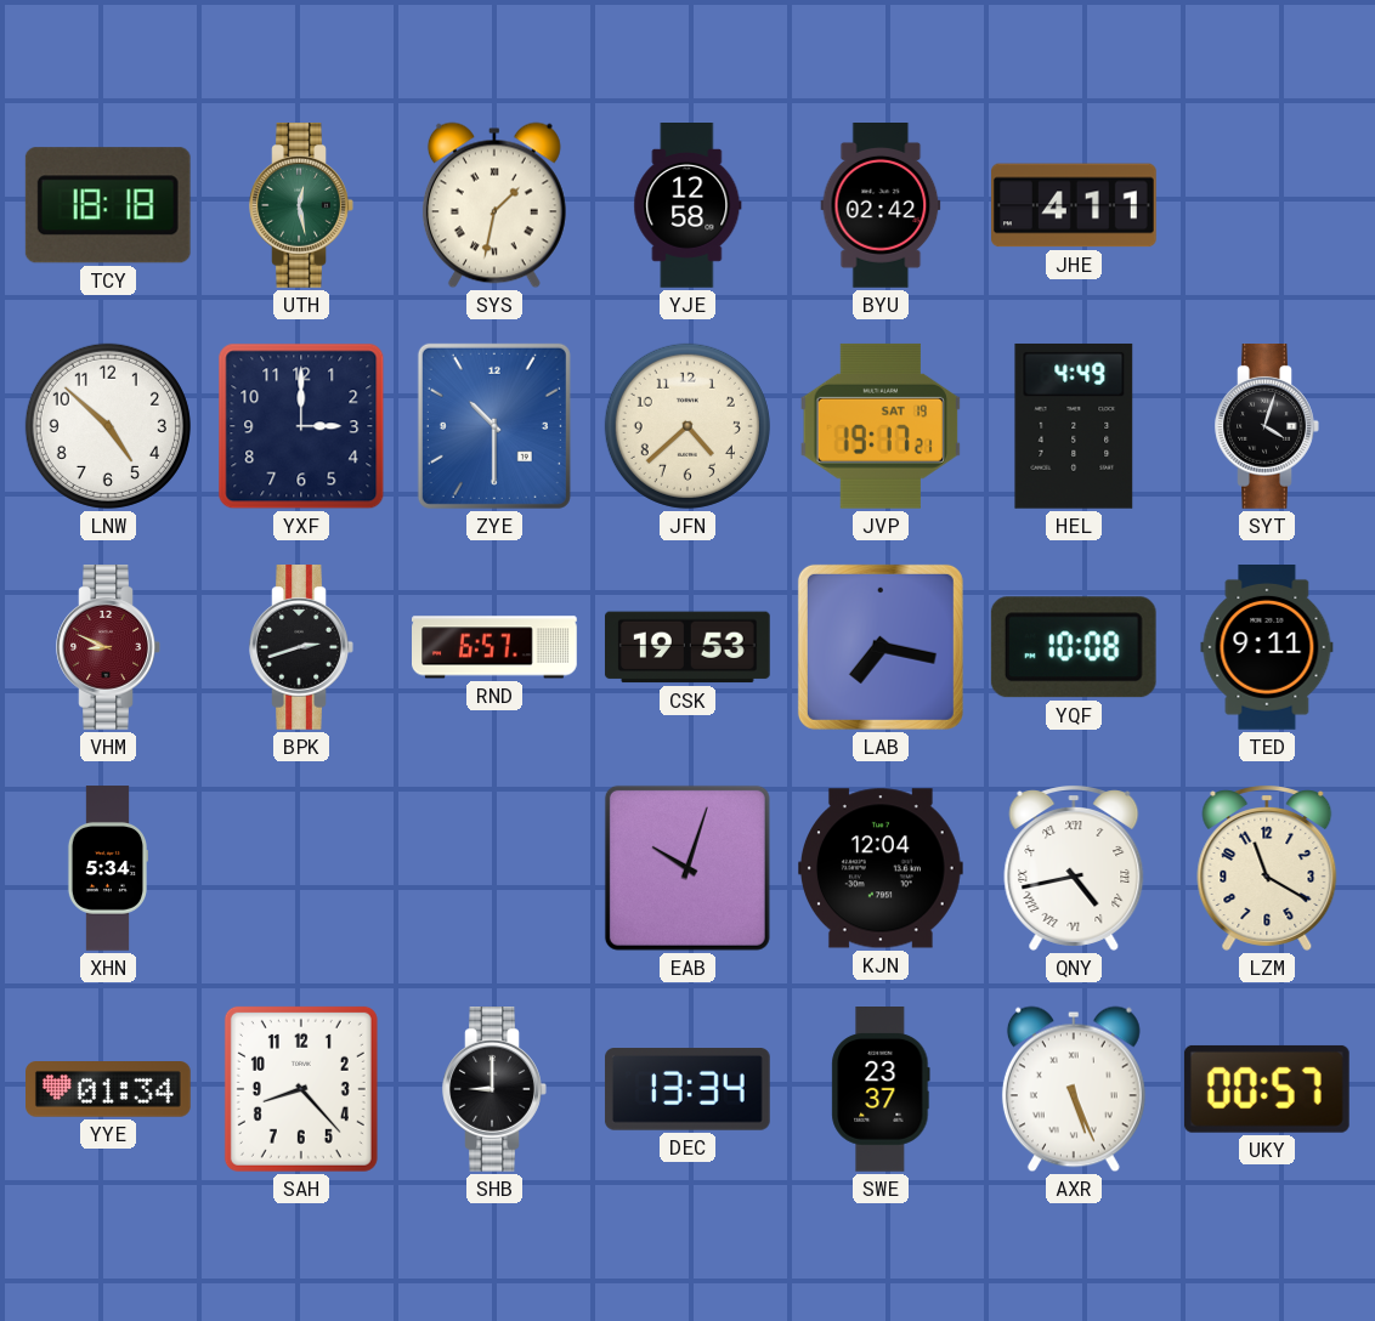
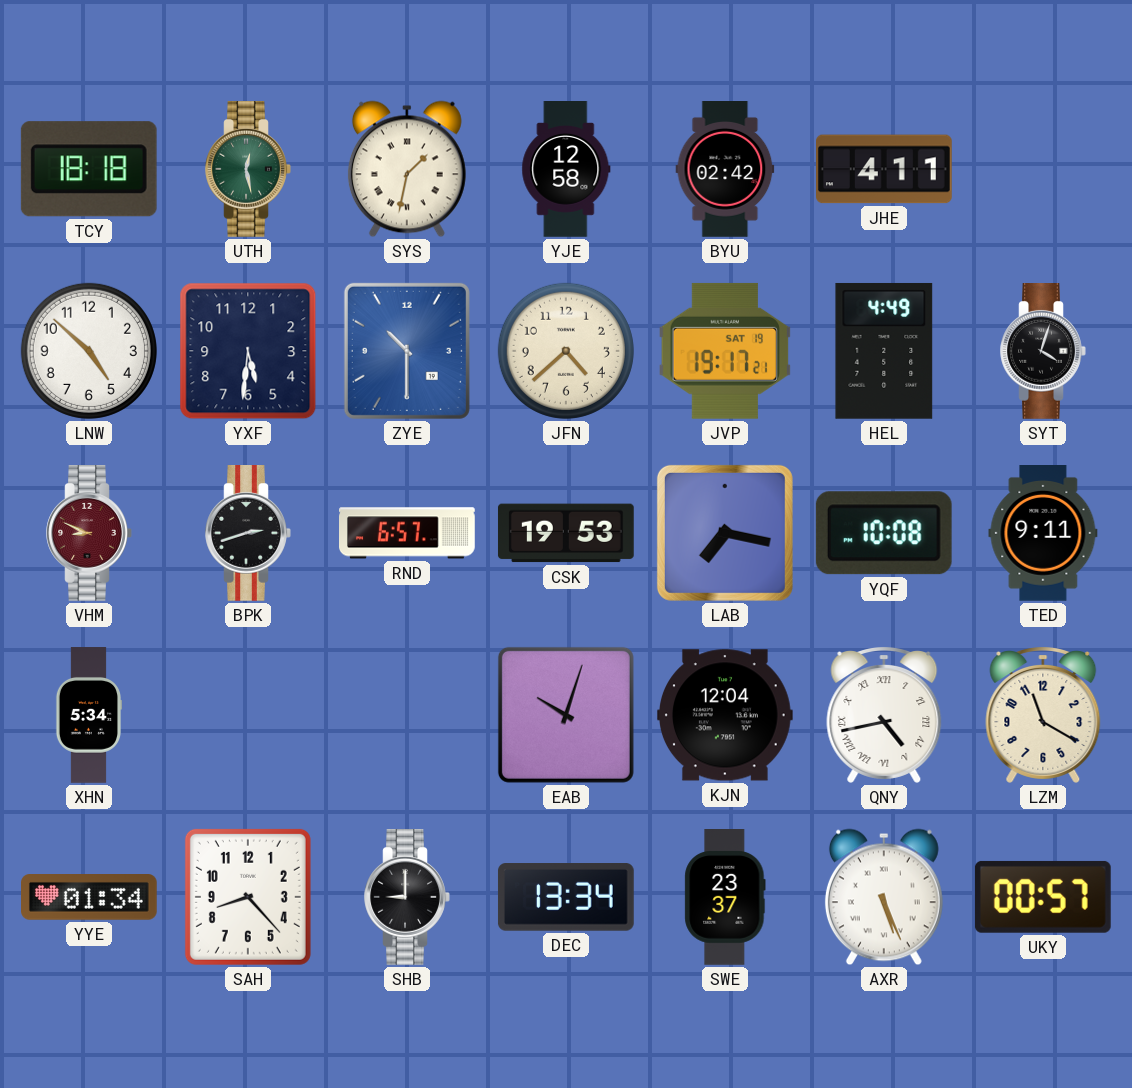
YXF: 3:00 -> 5:31
